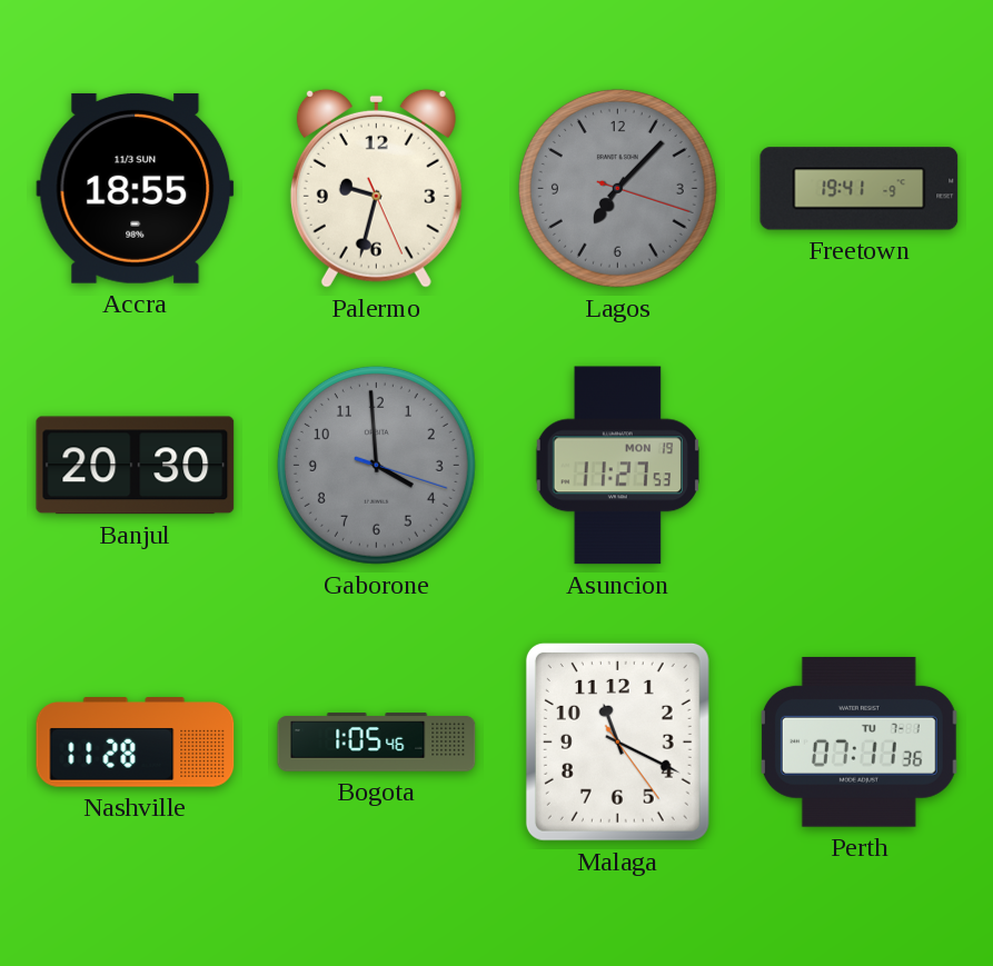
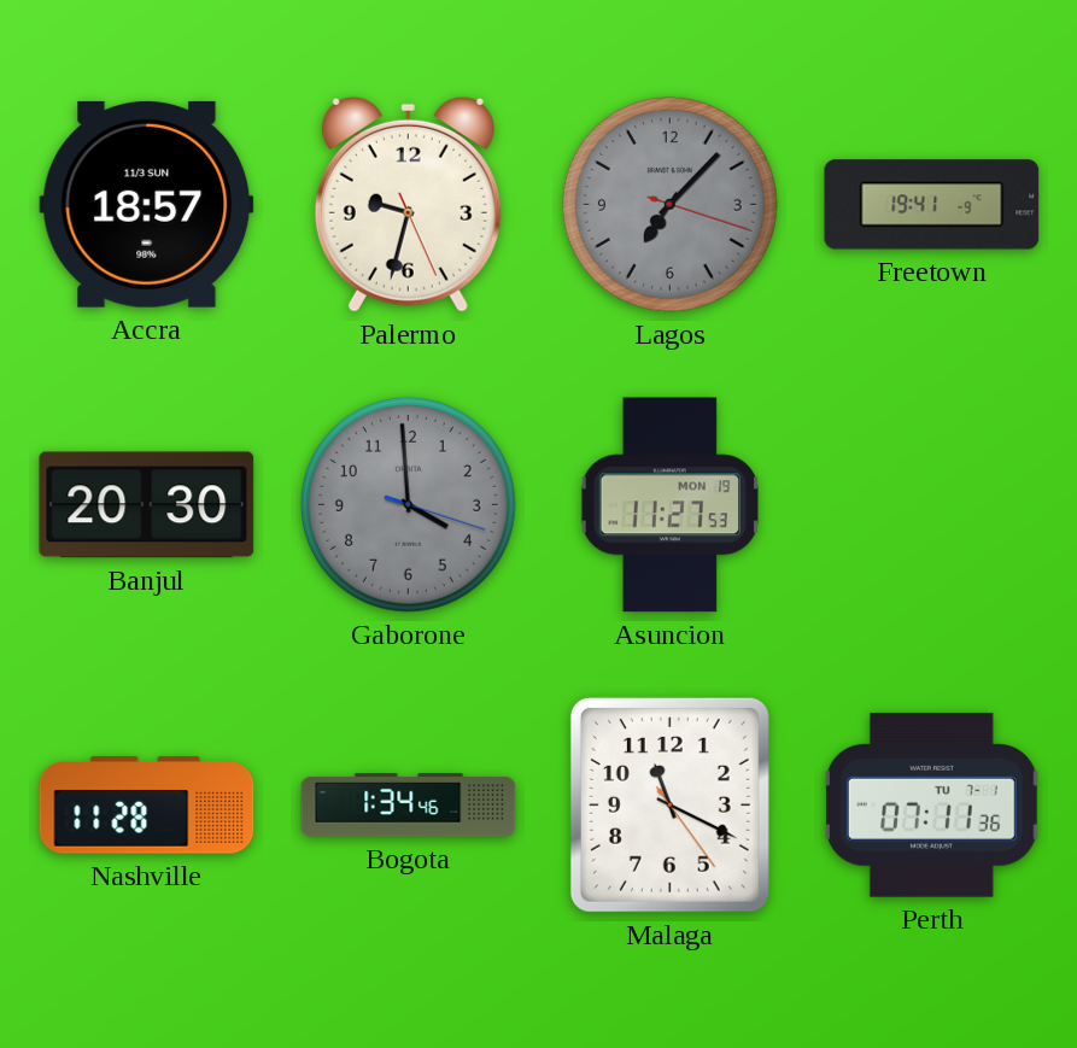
Accra: 18:55 -> 18:57
Bogota: 1:05 -> 1:34
